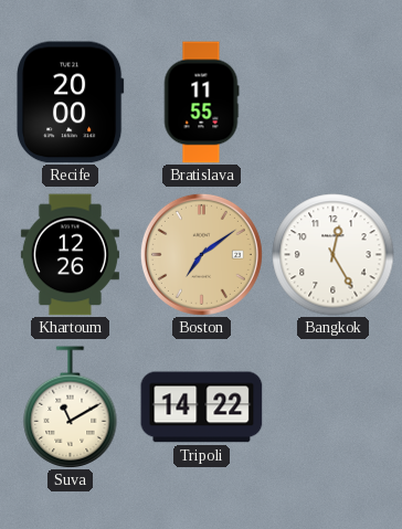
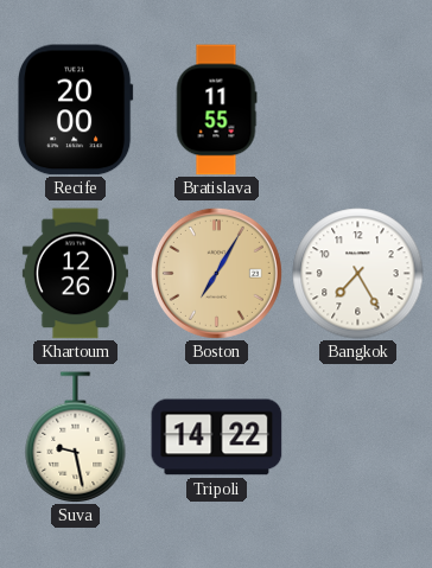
Boston: 7:09 -> 7:05
Bangkok: 12:25 -> 7:25
Suva: 11:10 -> 9:28
